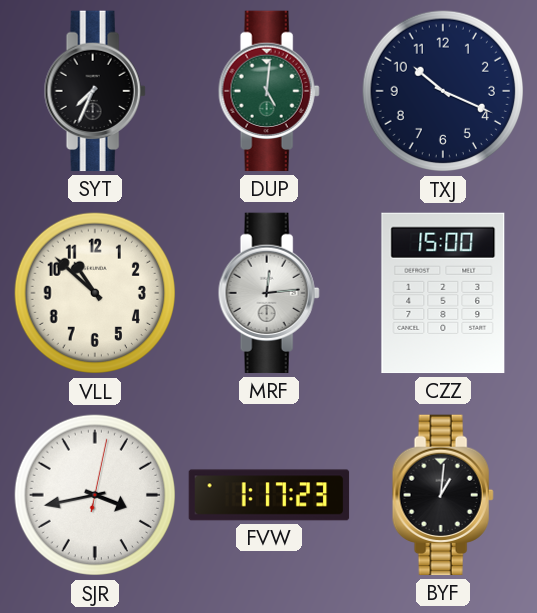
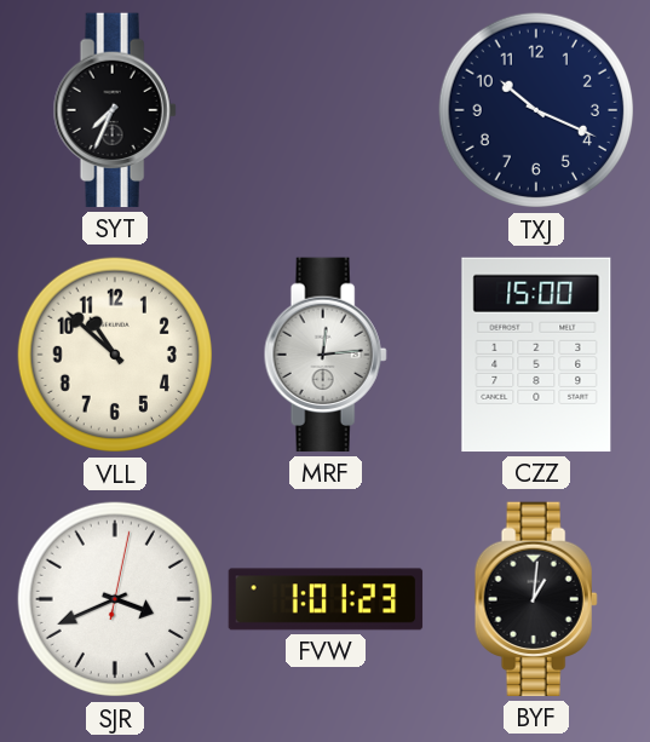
DUP: 5:01 -> none
SJR: 3:43 -> 3:41
FVW: 1:17 -> 1:01
